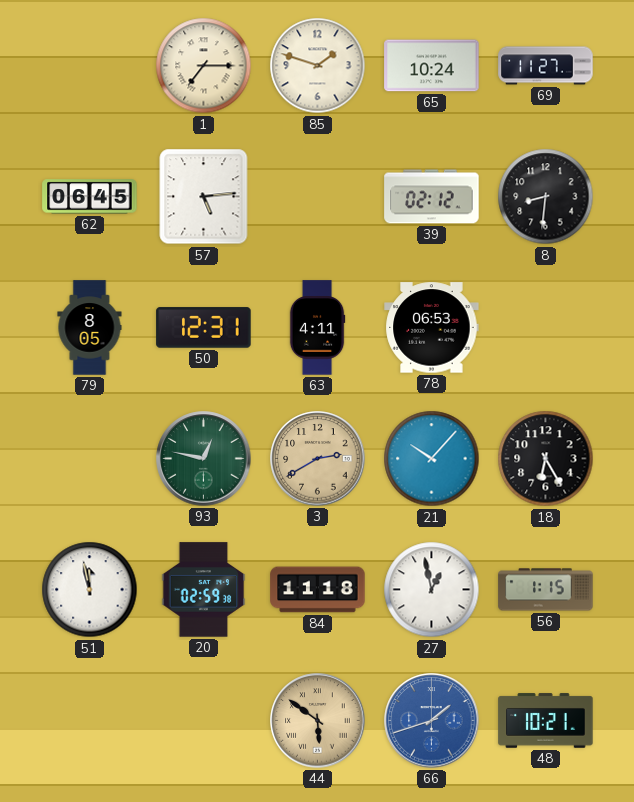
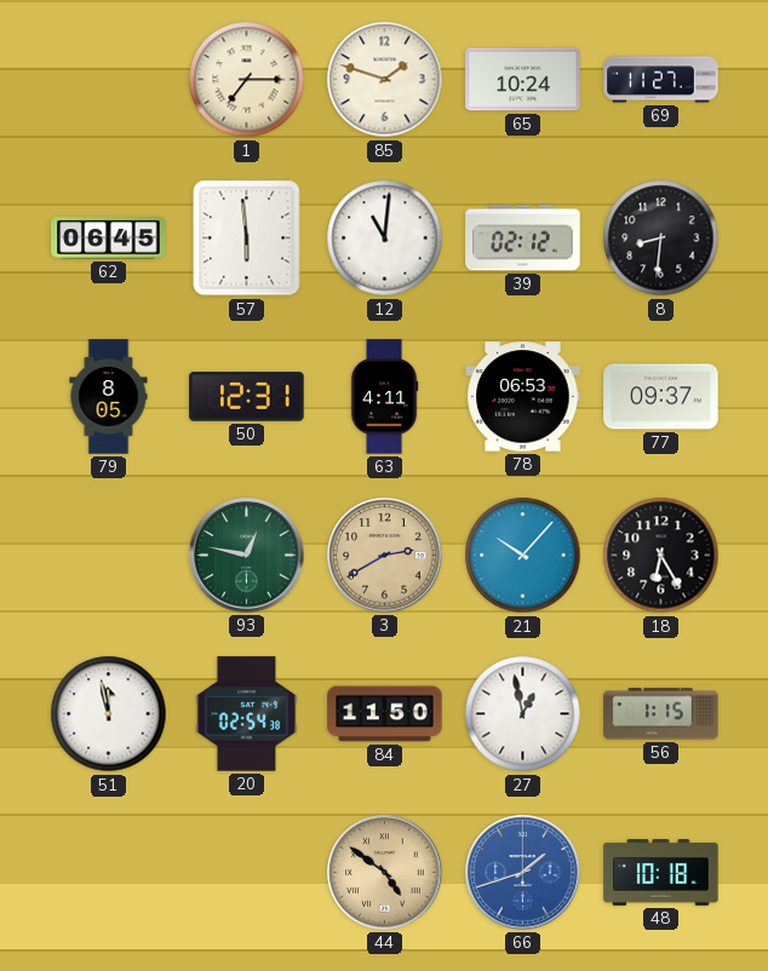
57: 5:14 -> 5:59
12: none -> 11:01
77: none -> 09:37
20: 02:59 -> 02:54
84: 11:18 -> 11:50
44: 5:51 -> 4:51
48: 10:21 -> 10:18
